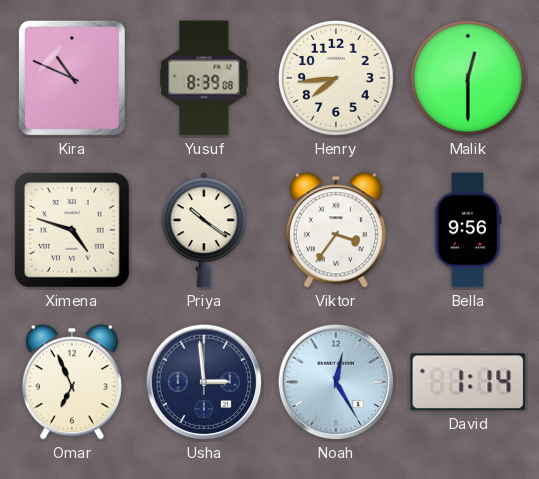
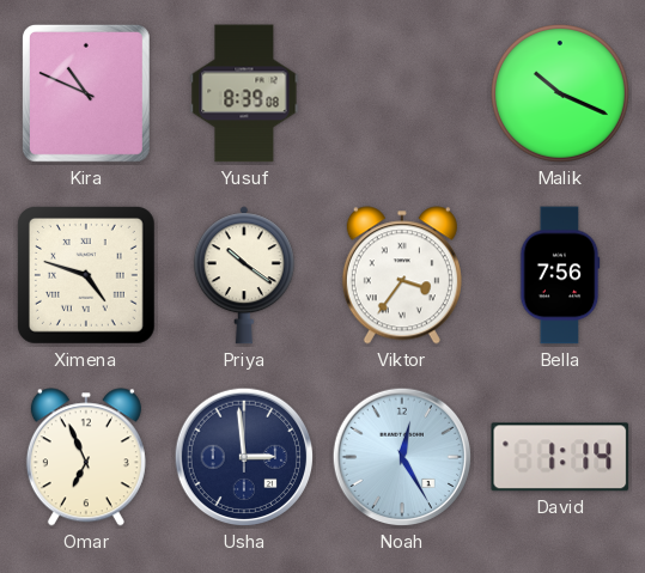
Henry: 7:44 -> none
Malik: 12:30 -> 10:19
Bella: 9:56 -> 7:56
